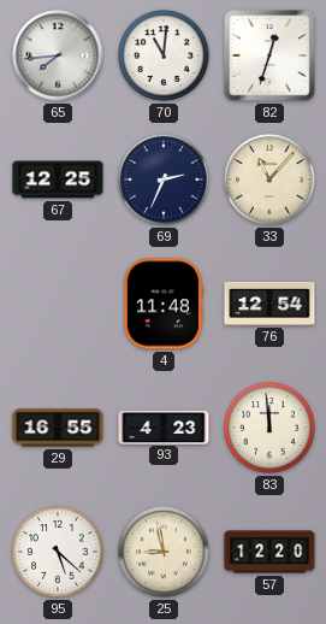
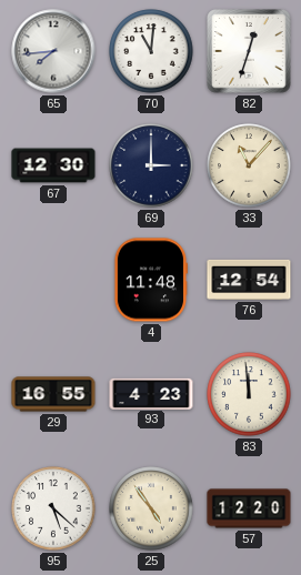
67: 12:25 -> 12:30
69: 2:34 -> 3:00
25: 8:58 -> 4:54
